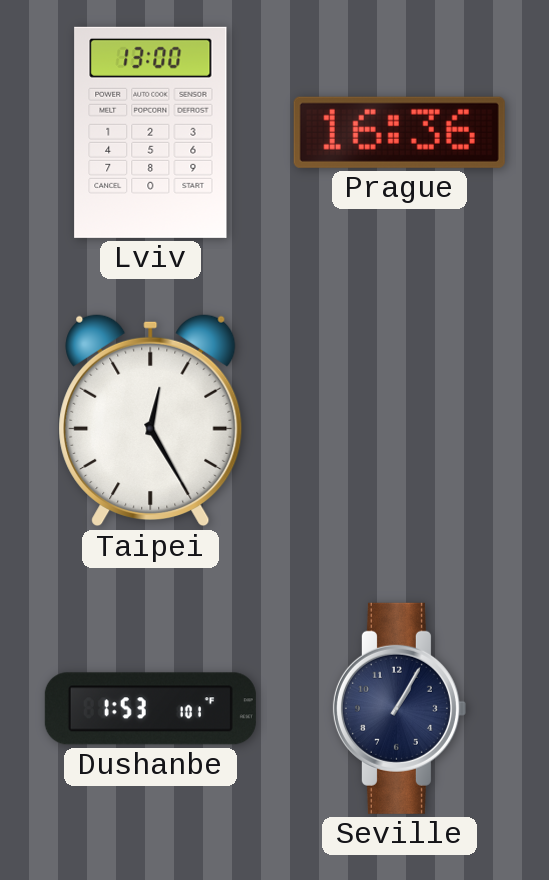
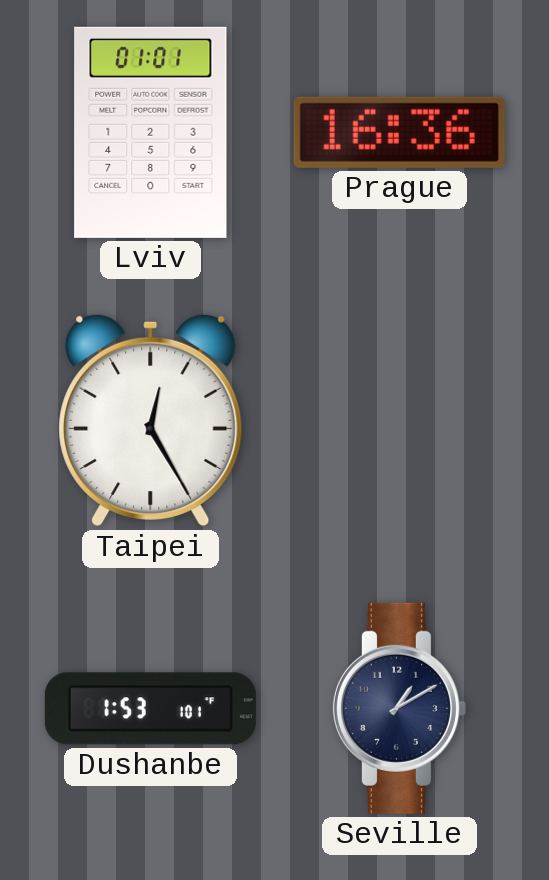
Lviv: 13:00 -> 01:01
Seville: 1:05 -> 1:10
